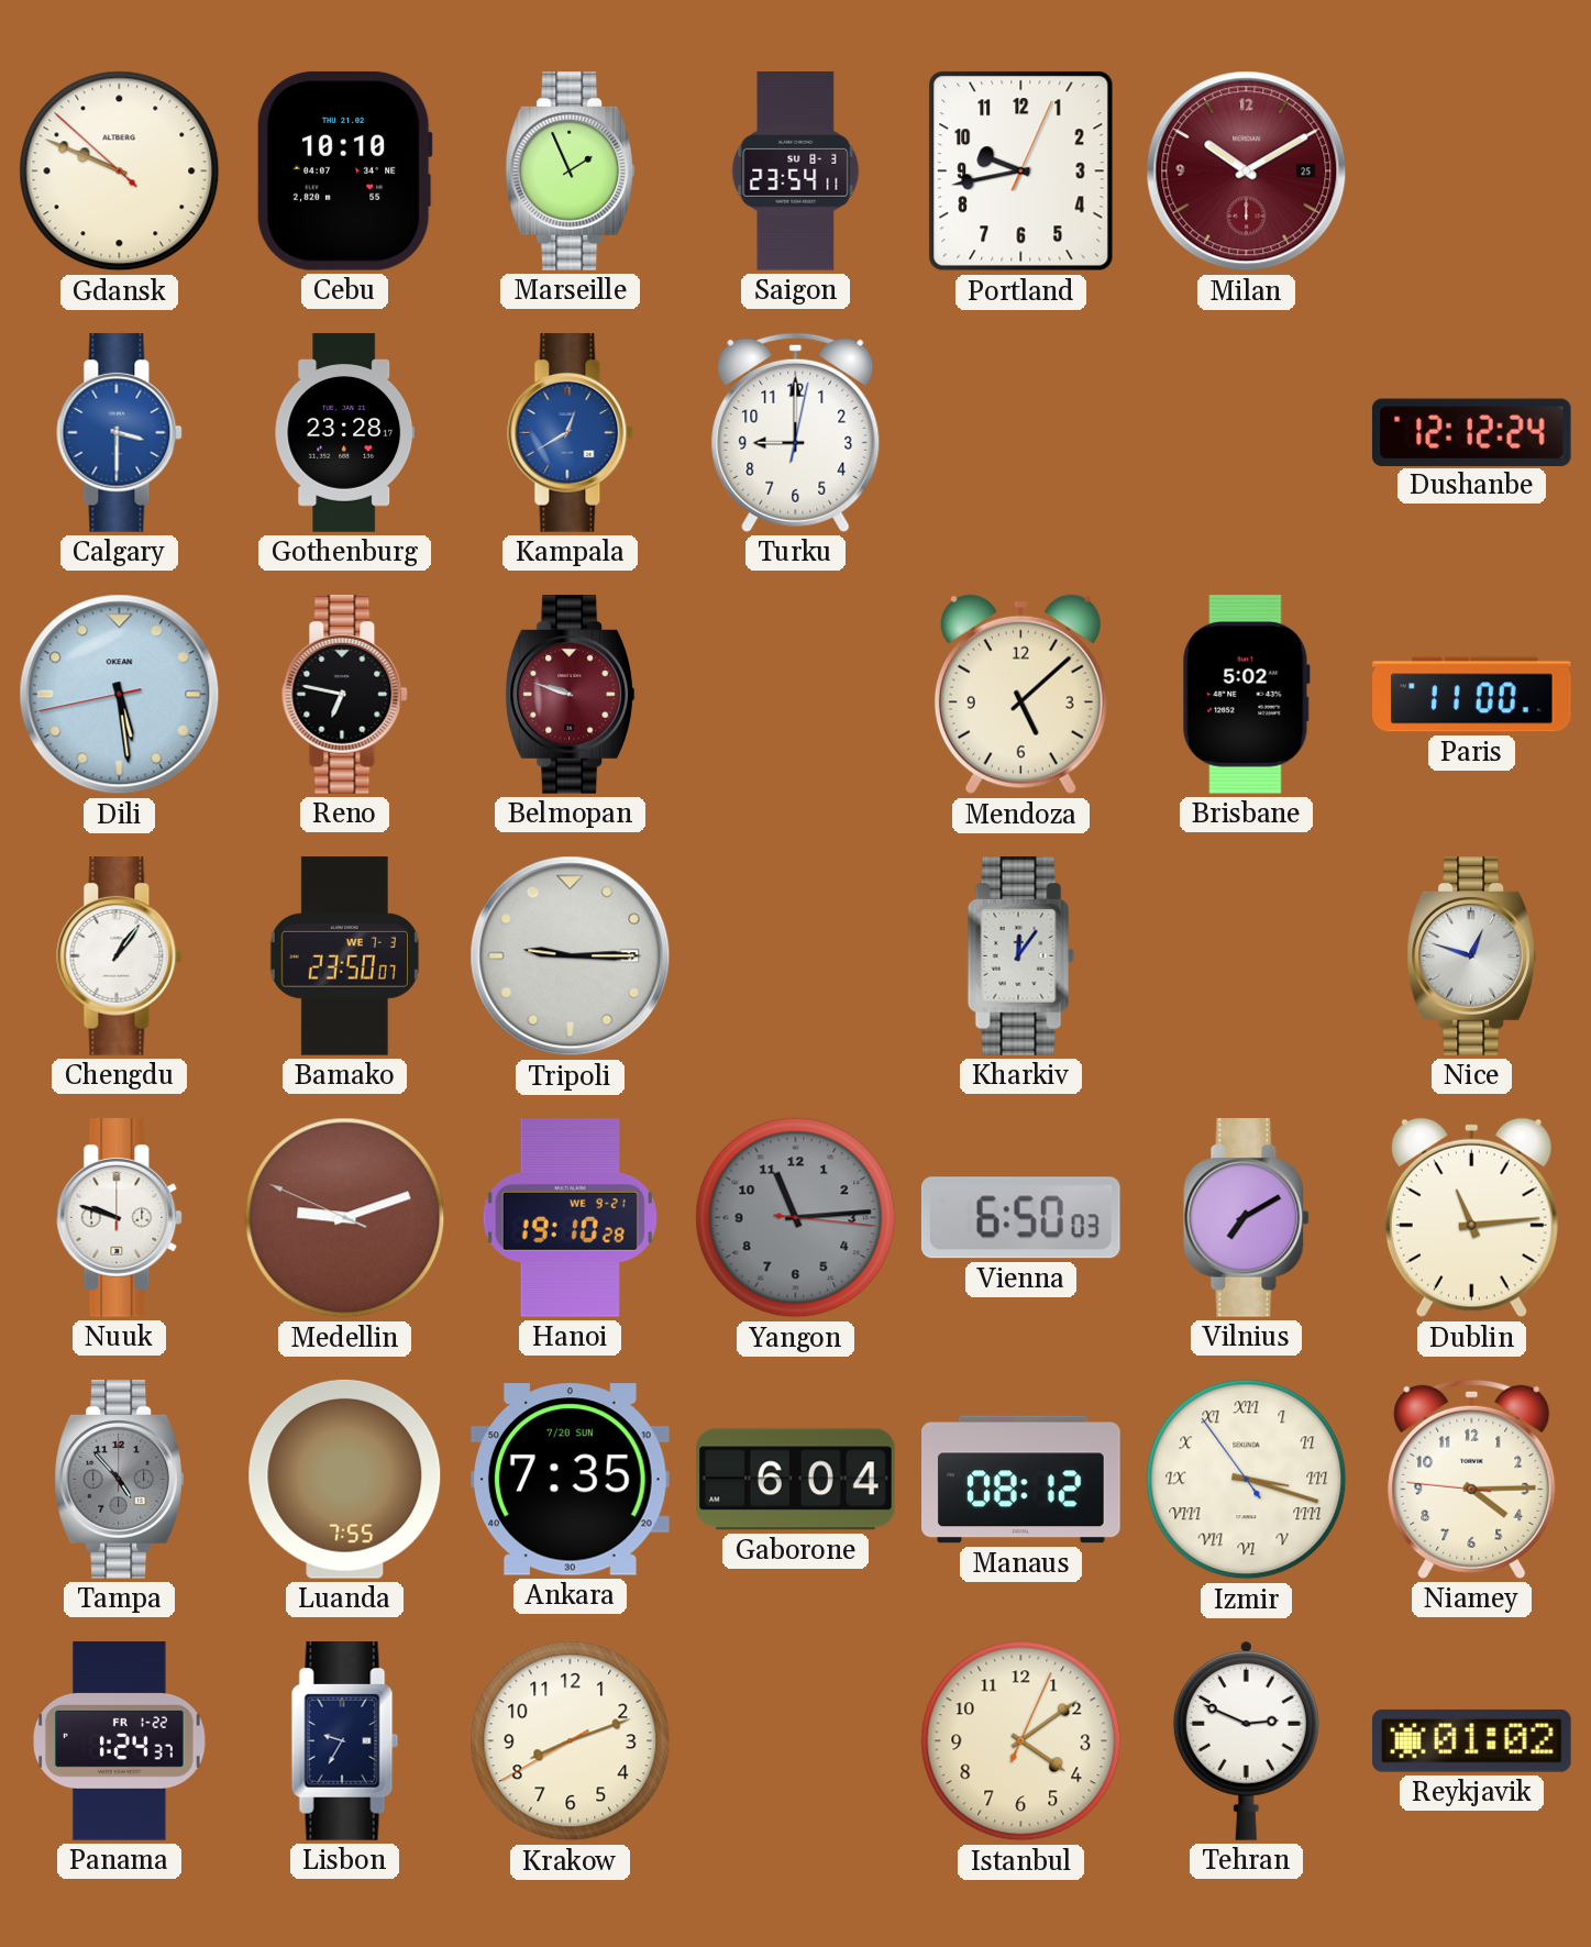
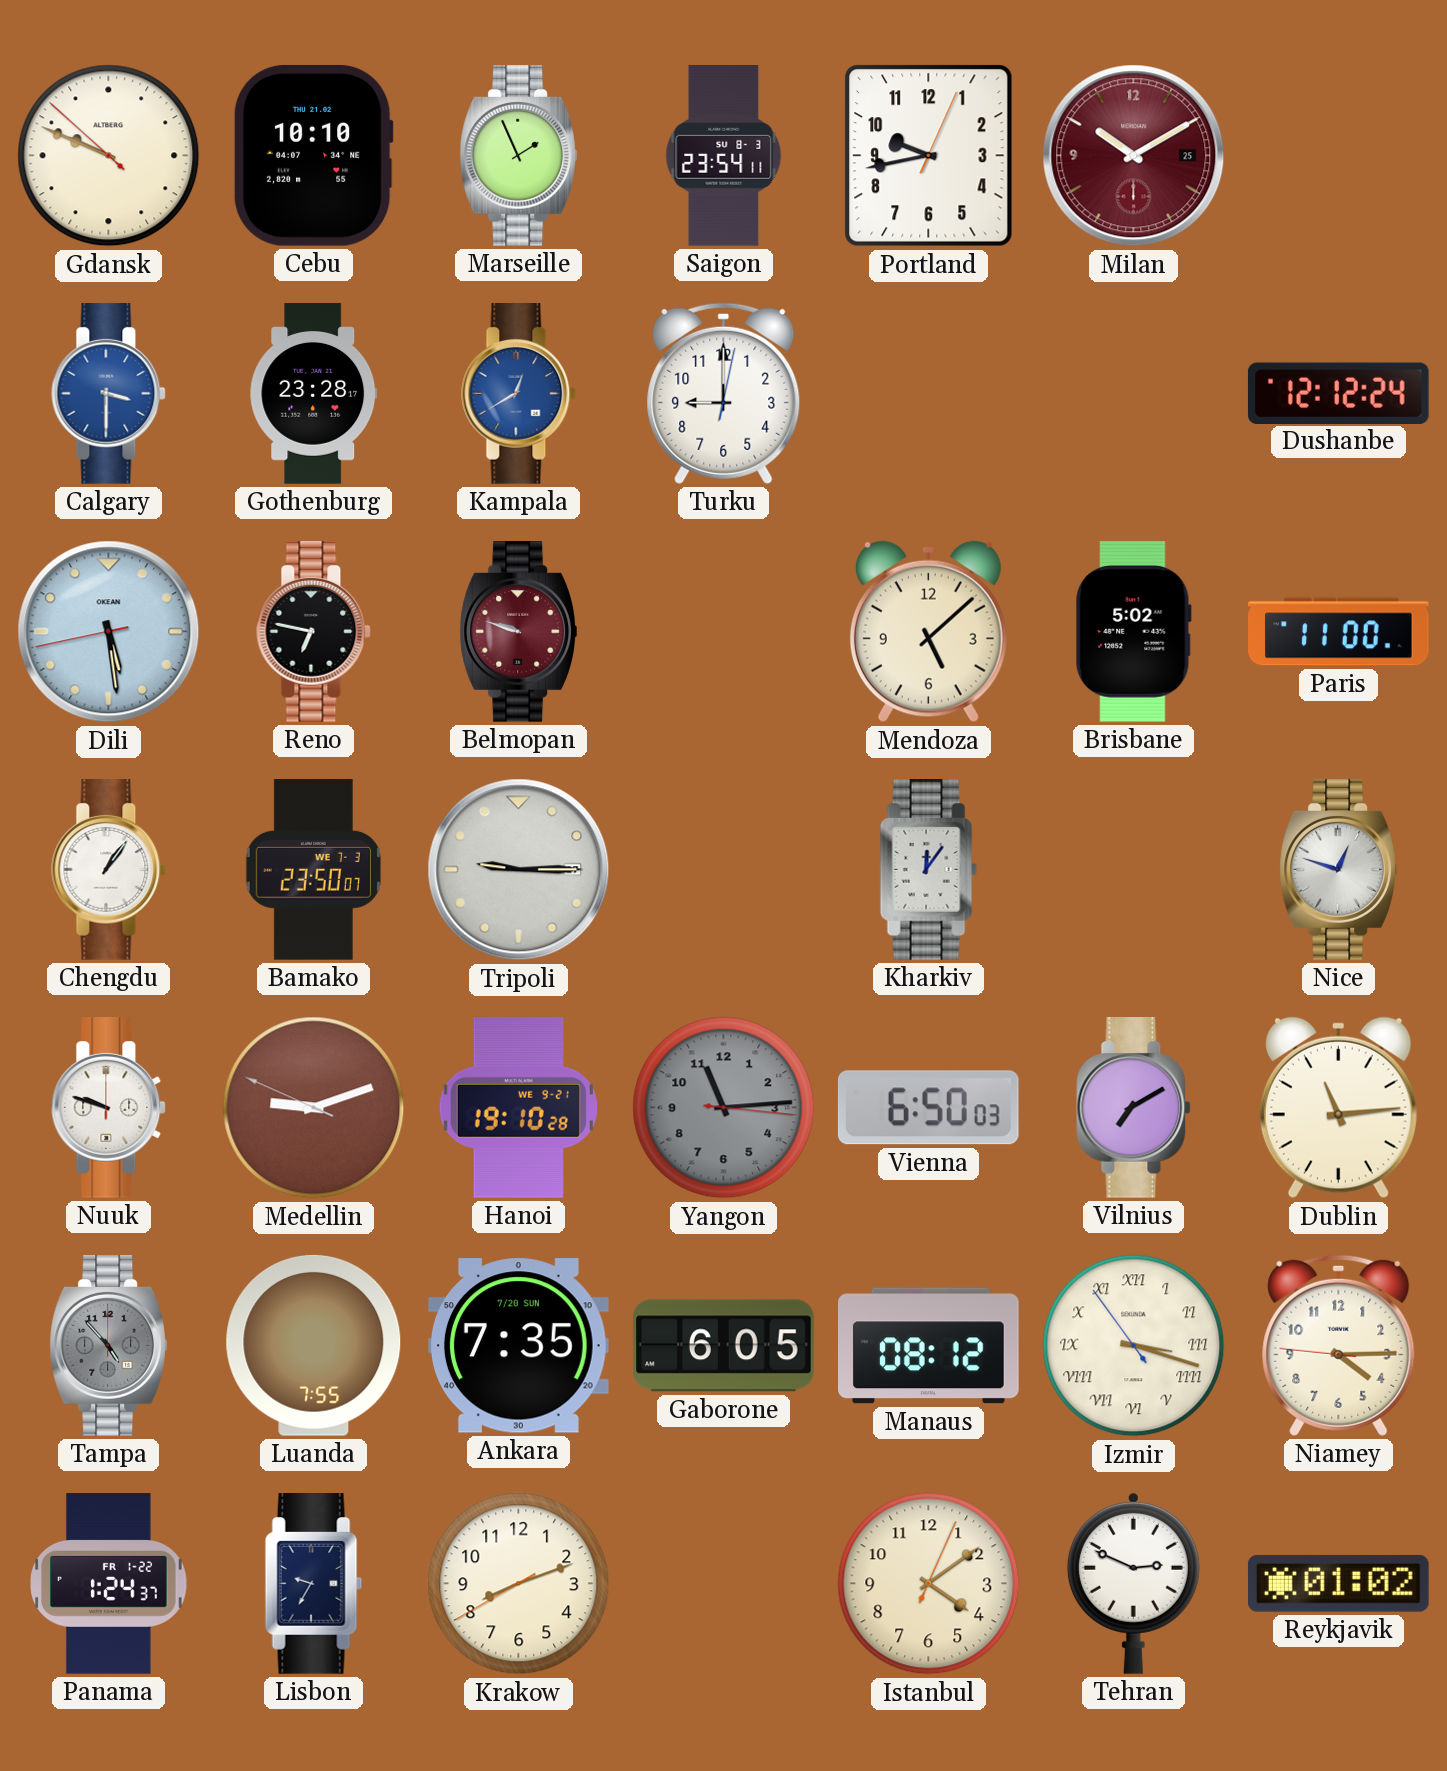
Gaborone: 6:04 -> 6:05
